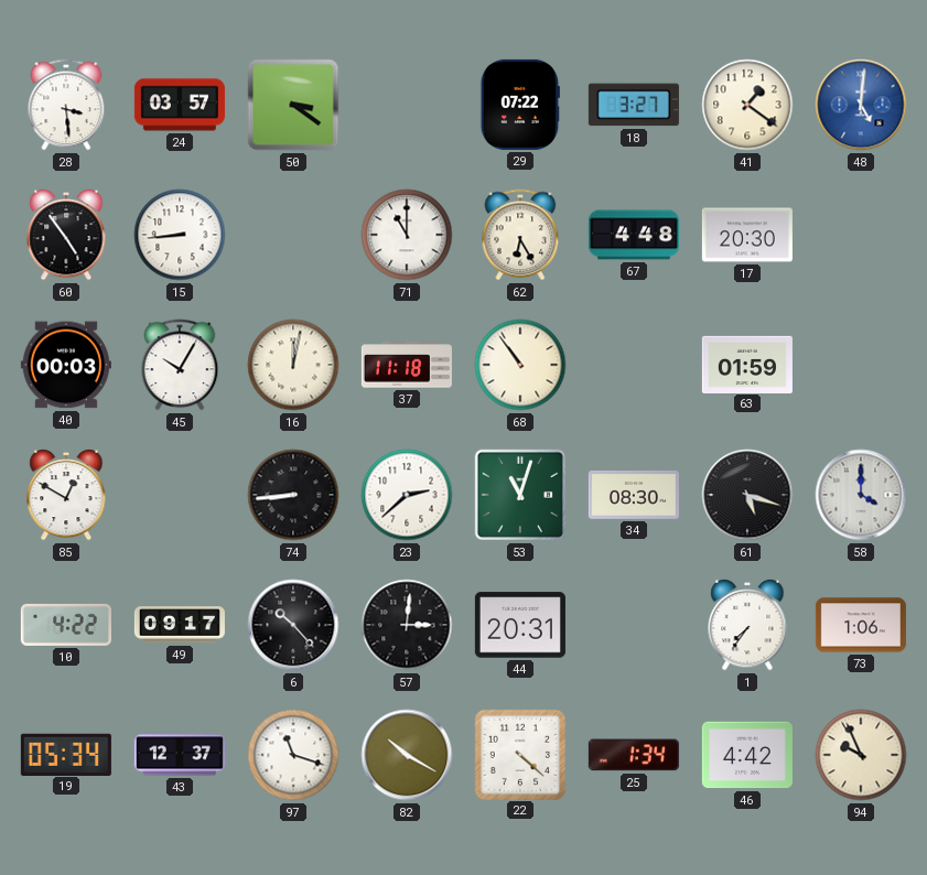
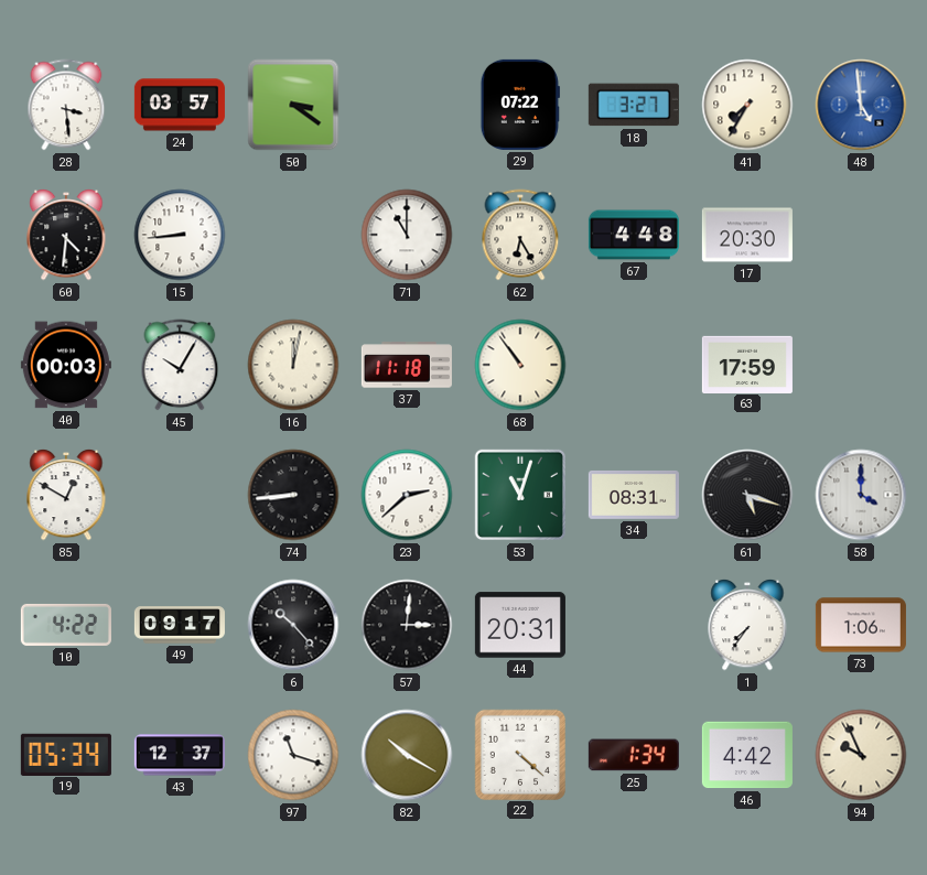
41: 1:21 -> 7:35
48: 5:01 -> 4:59
60: 4:54 -> 4:31
63: 01:59 -> 17:59
34: 08:30 -> 08:31
